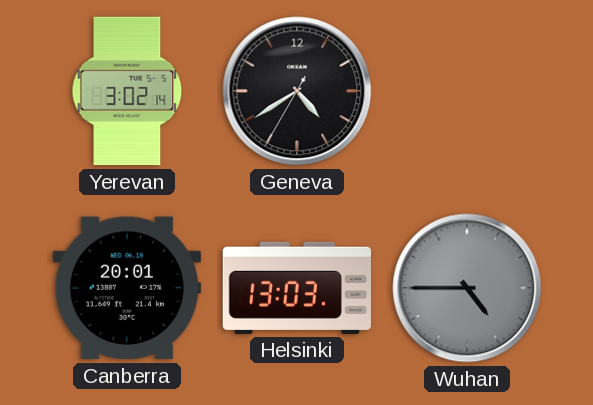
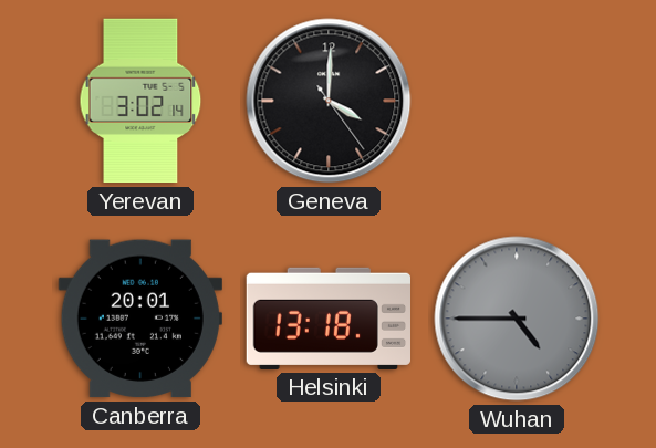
Geneva: 4:39 -> 4:00
Helsinki: 13:03 -> 13:18
